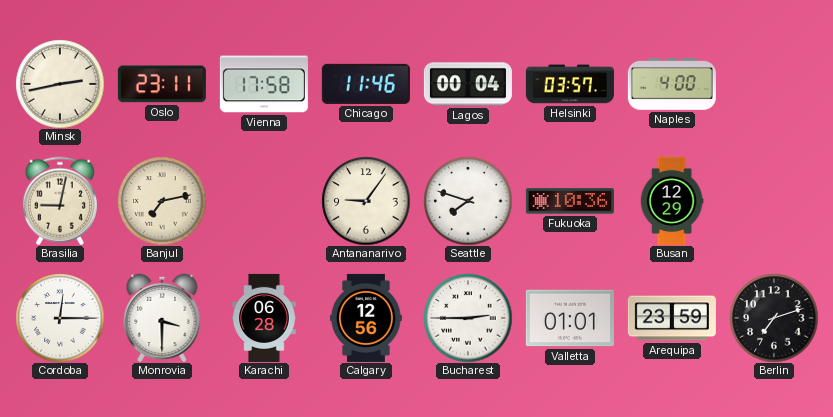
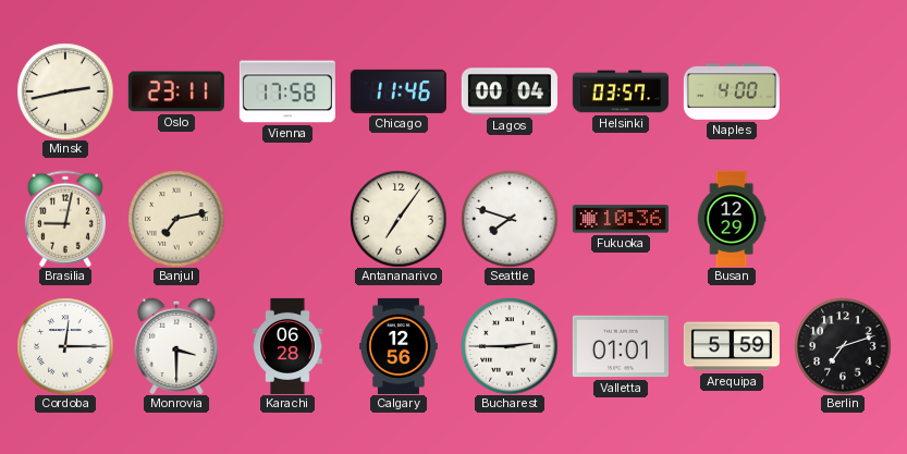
Antananarivo: 9:06 -> 7:06
Arequipa: 23:59 -> 5:59
